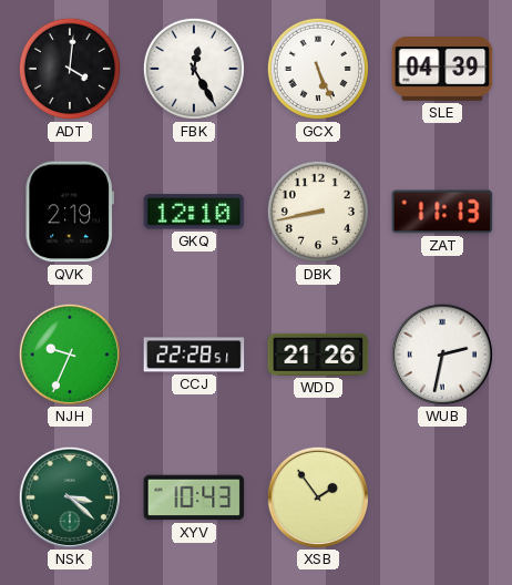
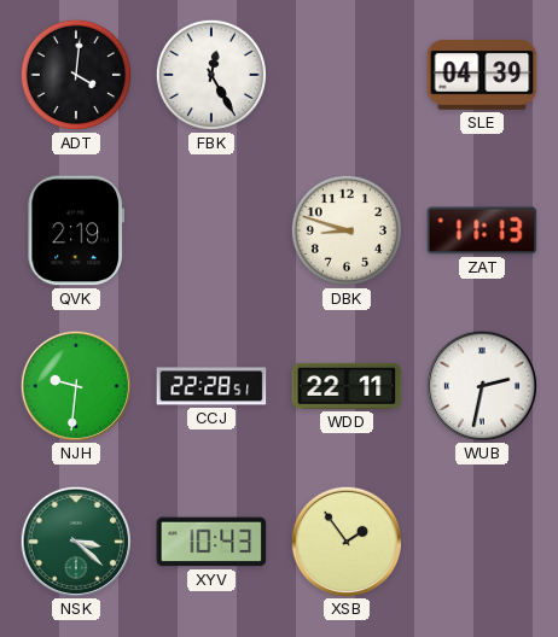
GCX: 5:26 -> none
GKQ: 12:10 -> none
DBK: 8:43 -> 8:48
NJH: 9:34 -> 9:31
WDD: 21:26 -> 22:11
